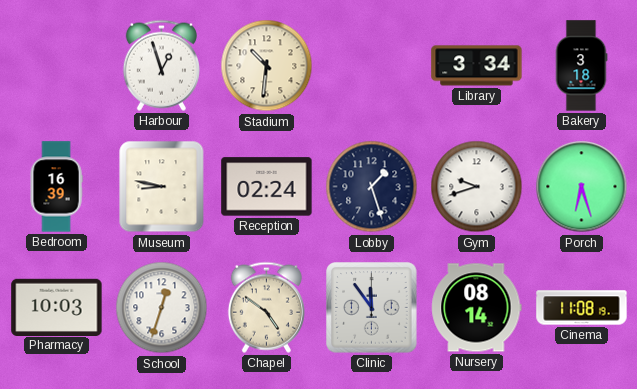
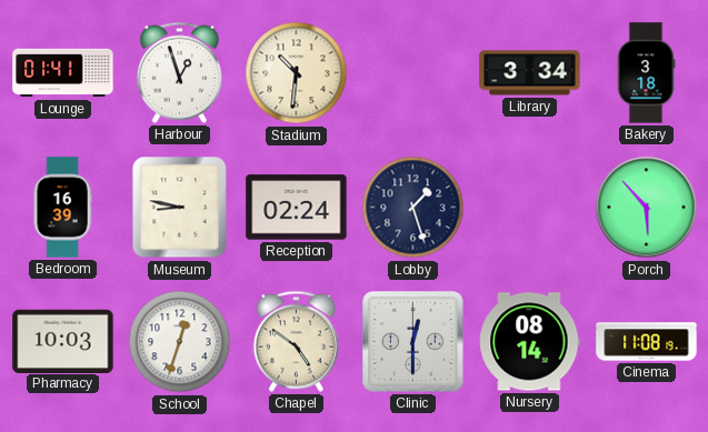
Lounge: none -> 01:41
Gym: 9:42 -> none
Porch: 6:27 -> 5:53
Clinic: 11:54 -> 12:30
